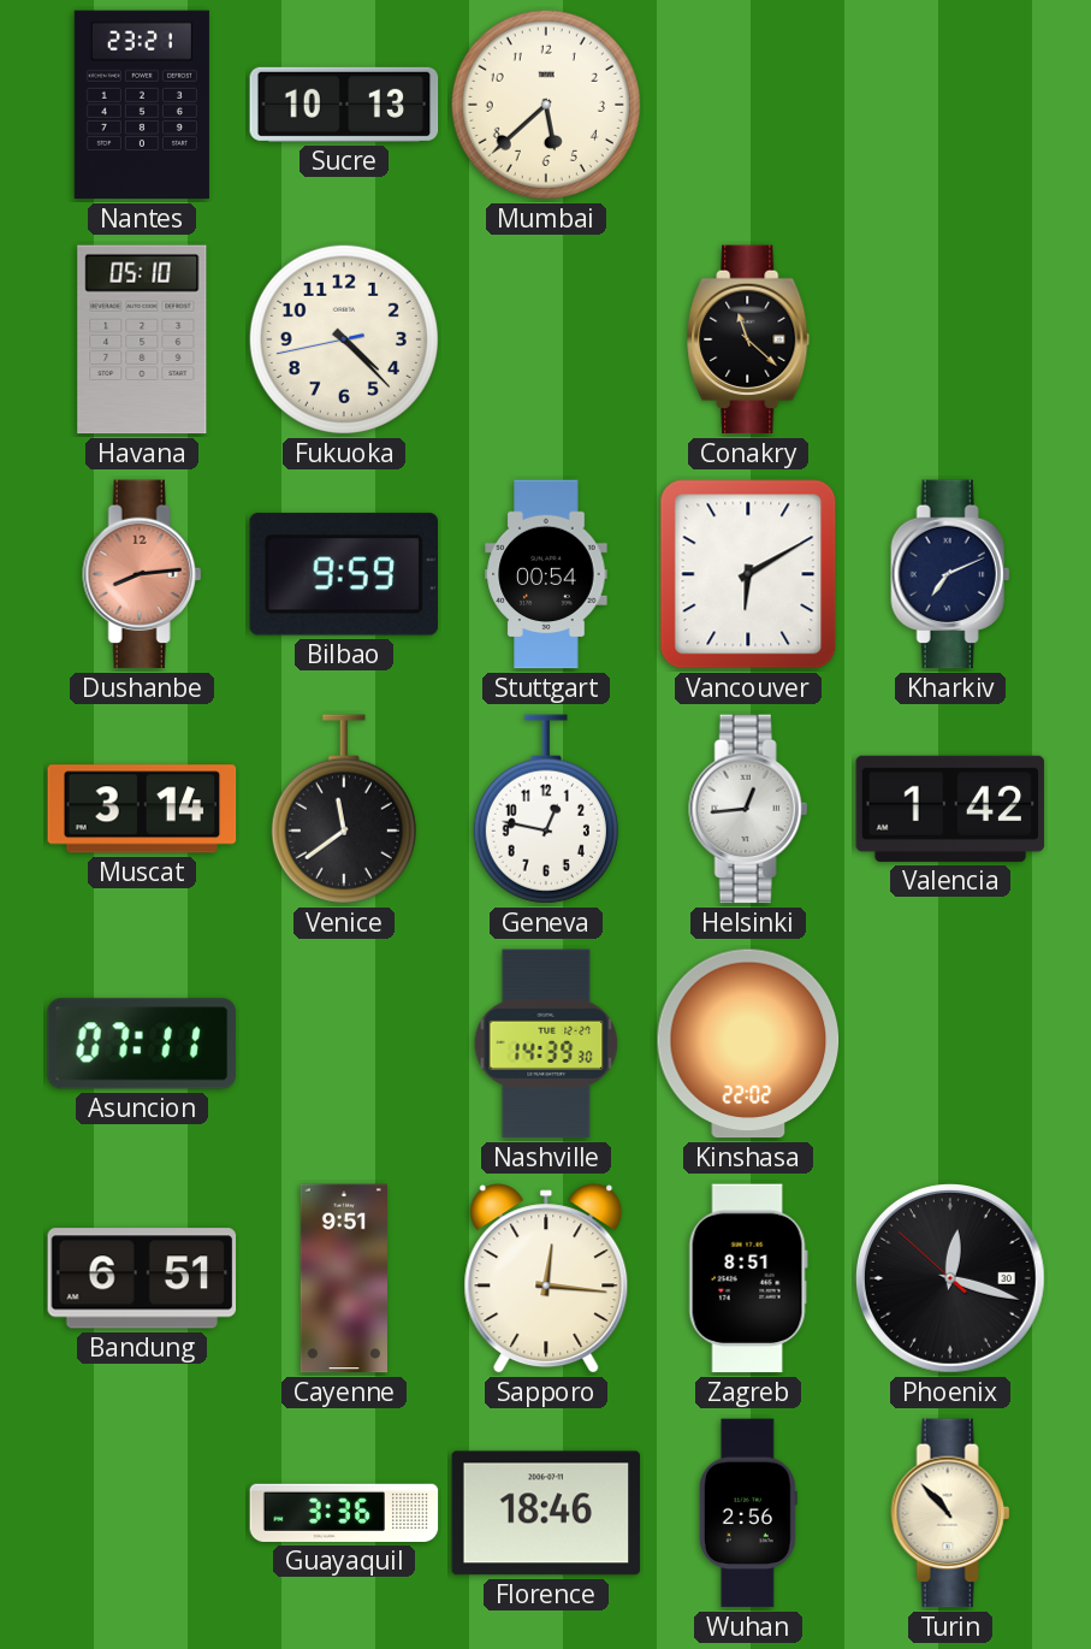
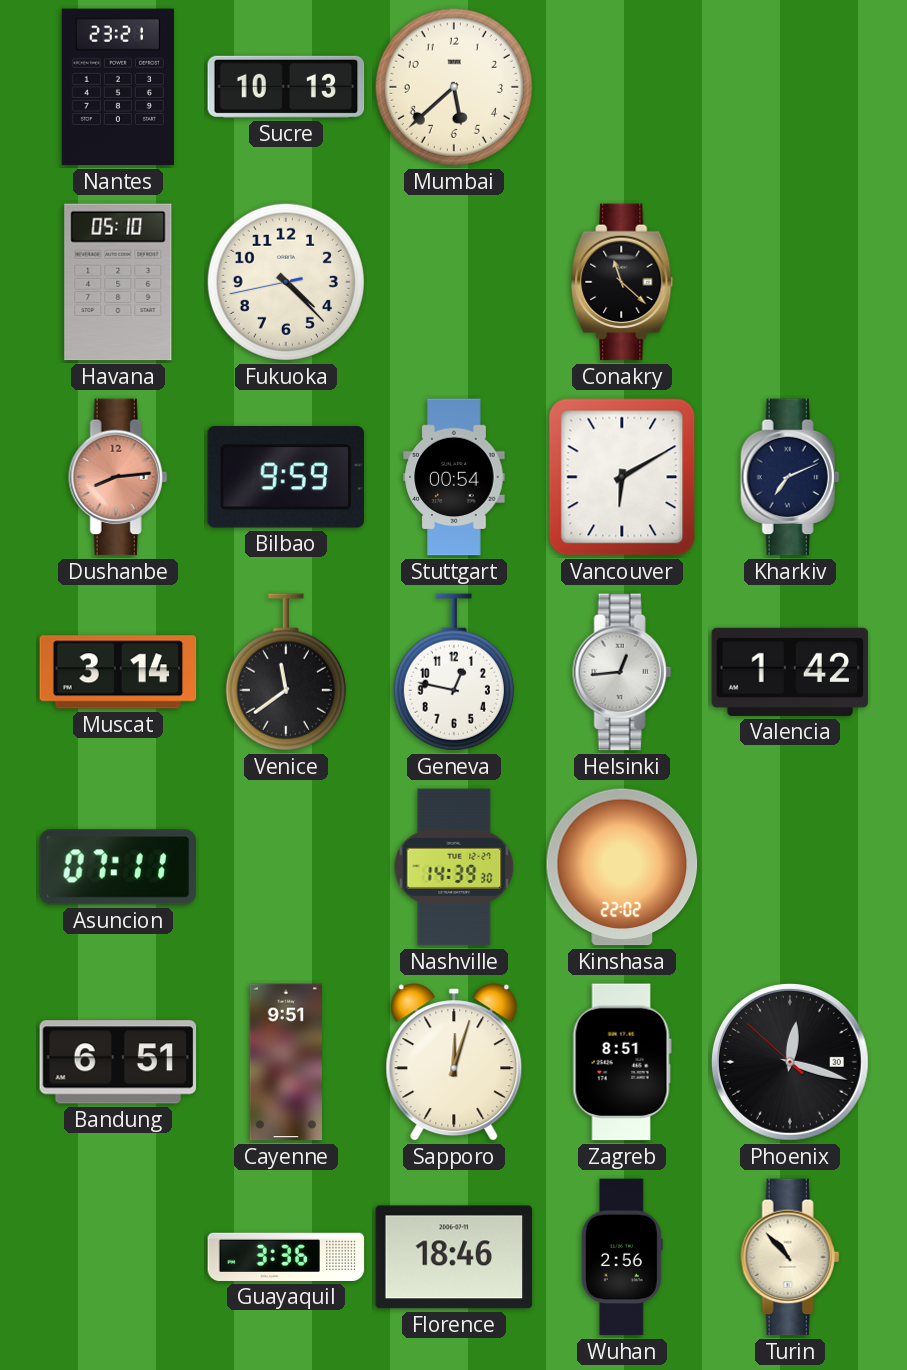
Sapporo: 12:16 -> 12:03
